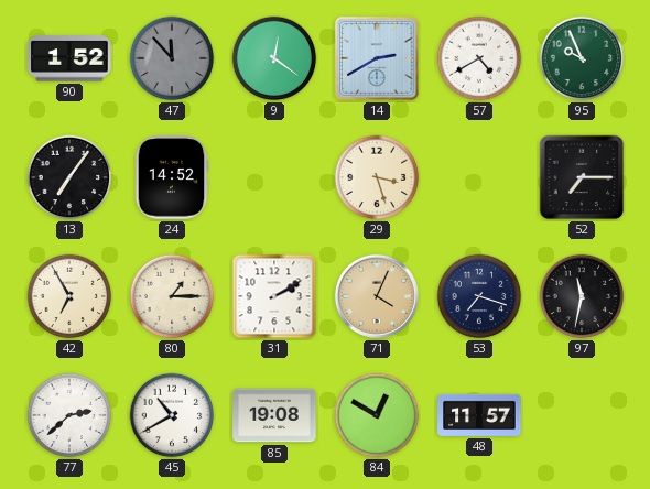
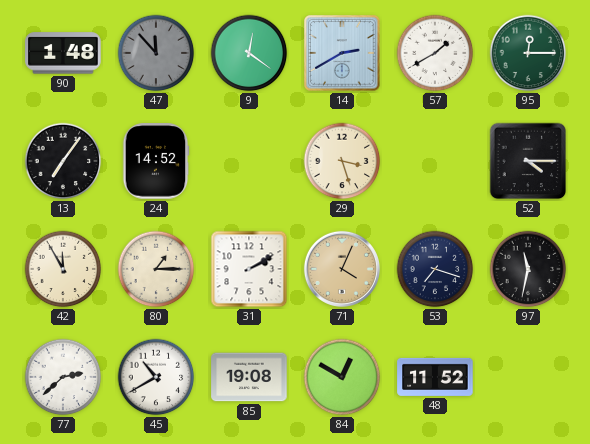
90: 1:52 -> 1:48
57: 4:40 -> 1:40
95: 9:56 -> 12:15
52: 7:15 -> 4:15
42: 6:55 -> 11:55
48: 11:57 -> 11:52
